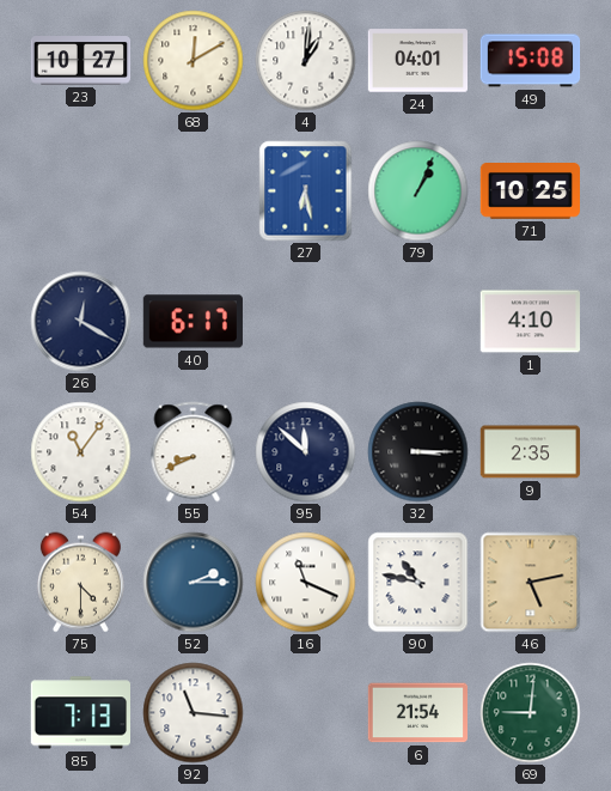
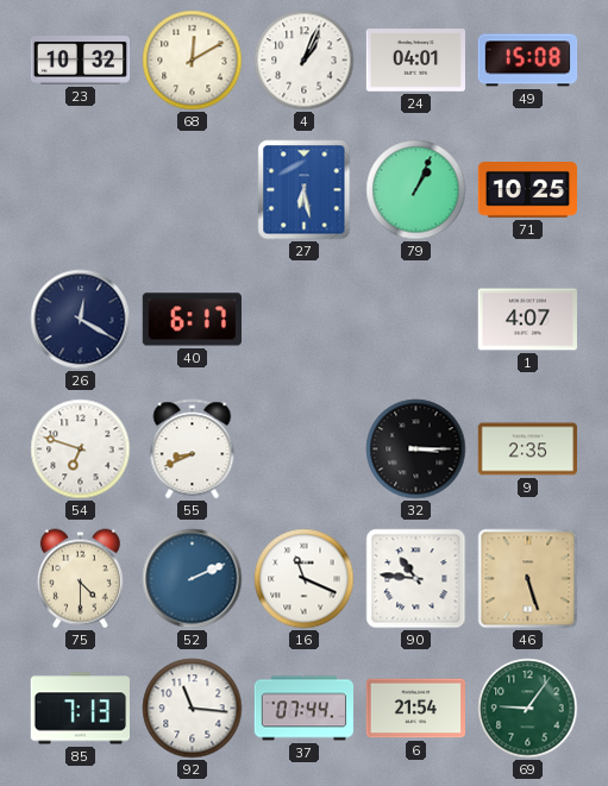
23: 10:27 -> 10:32
4: 1:01 -> 1:04
1: 4:10 -> 4:07
54: 11:06 -> 6:48
95: 11:52 -> none
52: 2:15 -> 2:11
90: 10:47 -> 10:46
46: 5:13 -> 5:27
37: none -> 07:44
69: 9:01 -> 9:06
